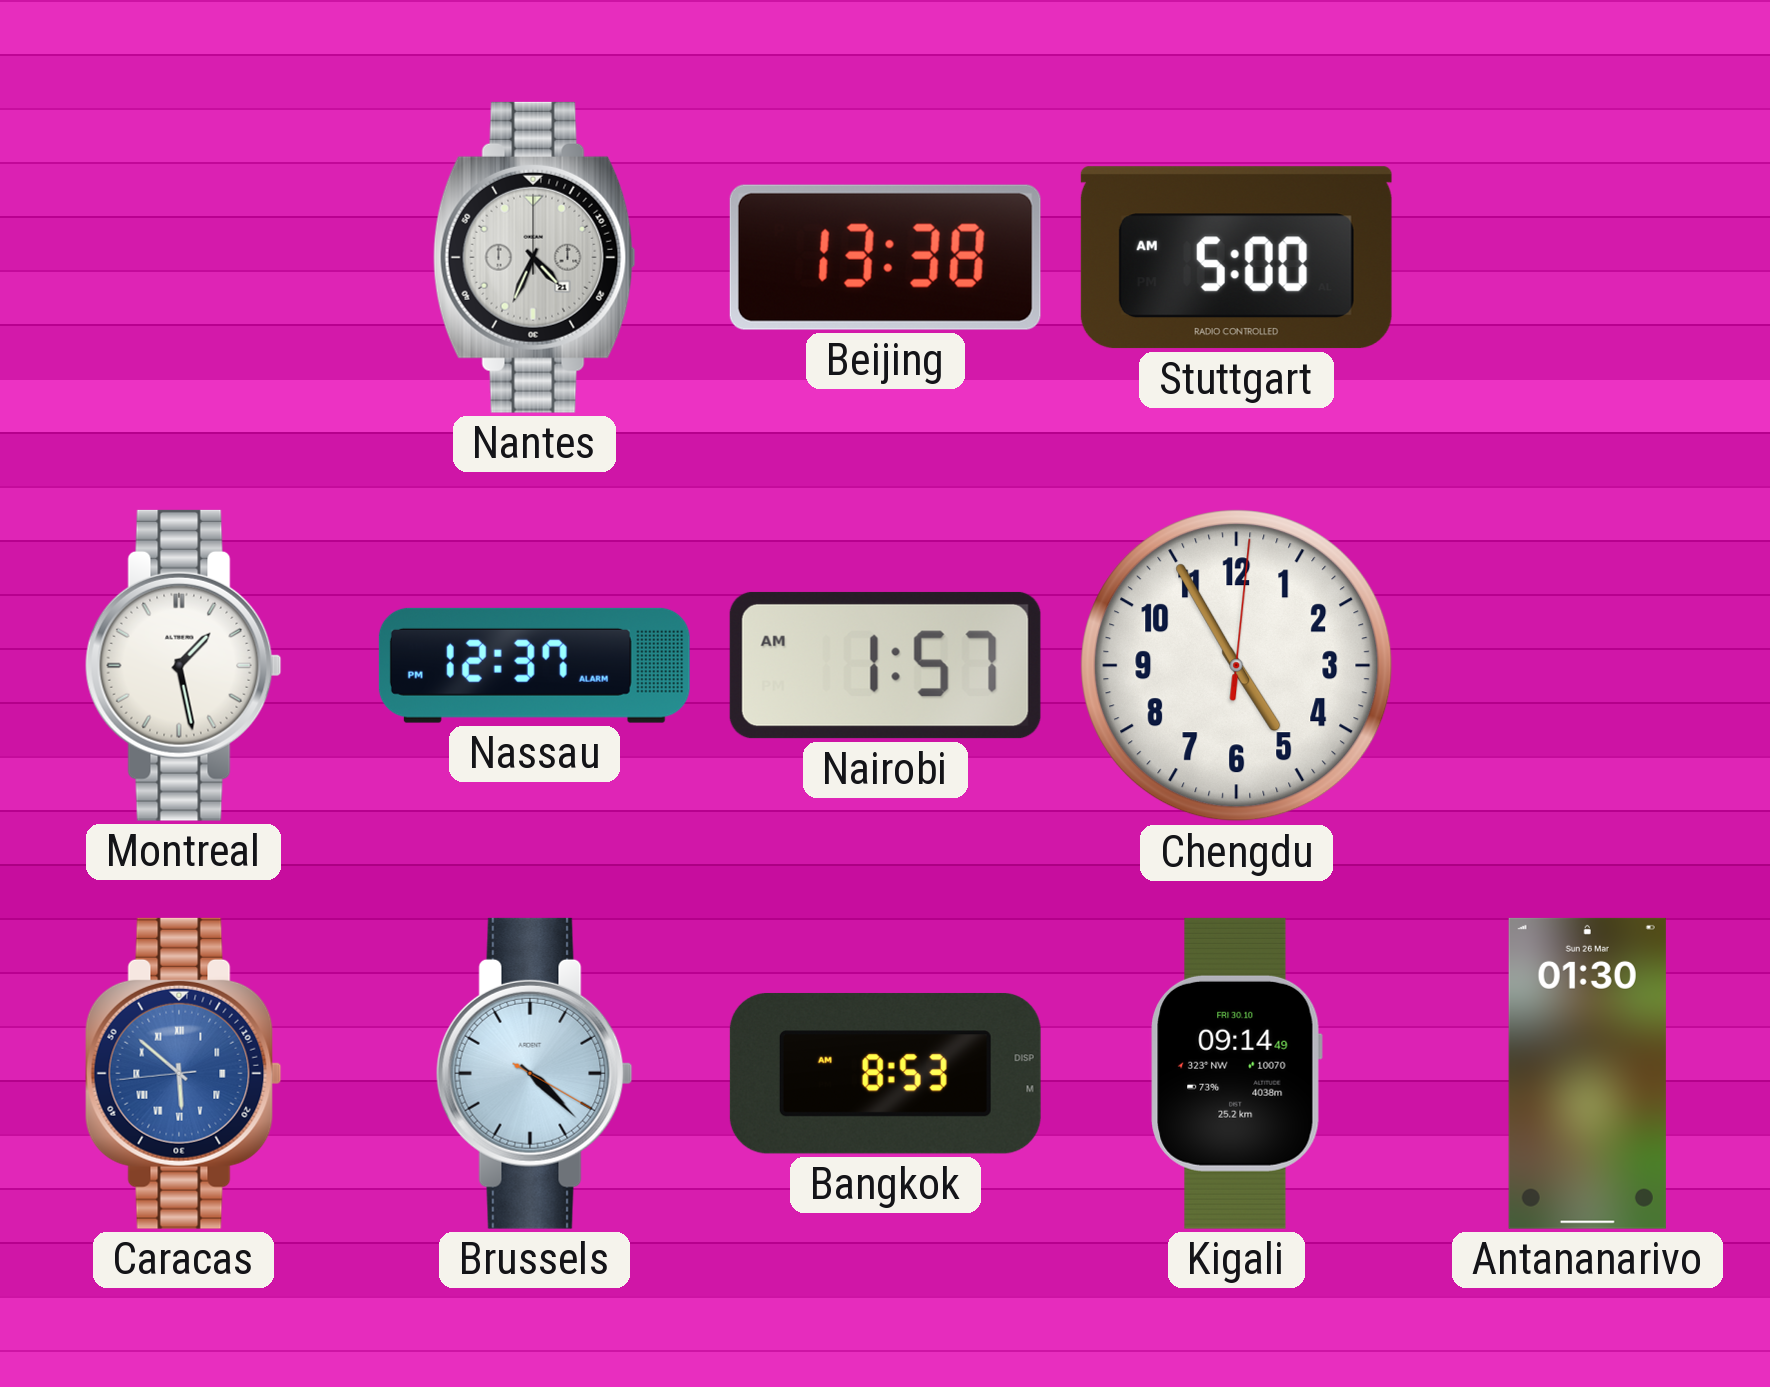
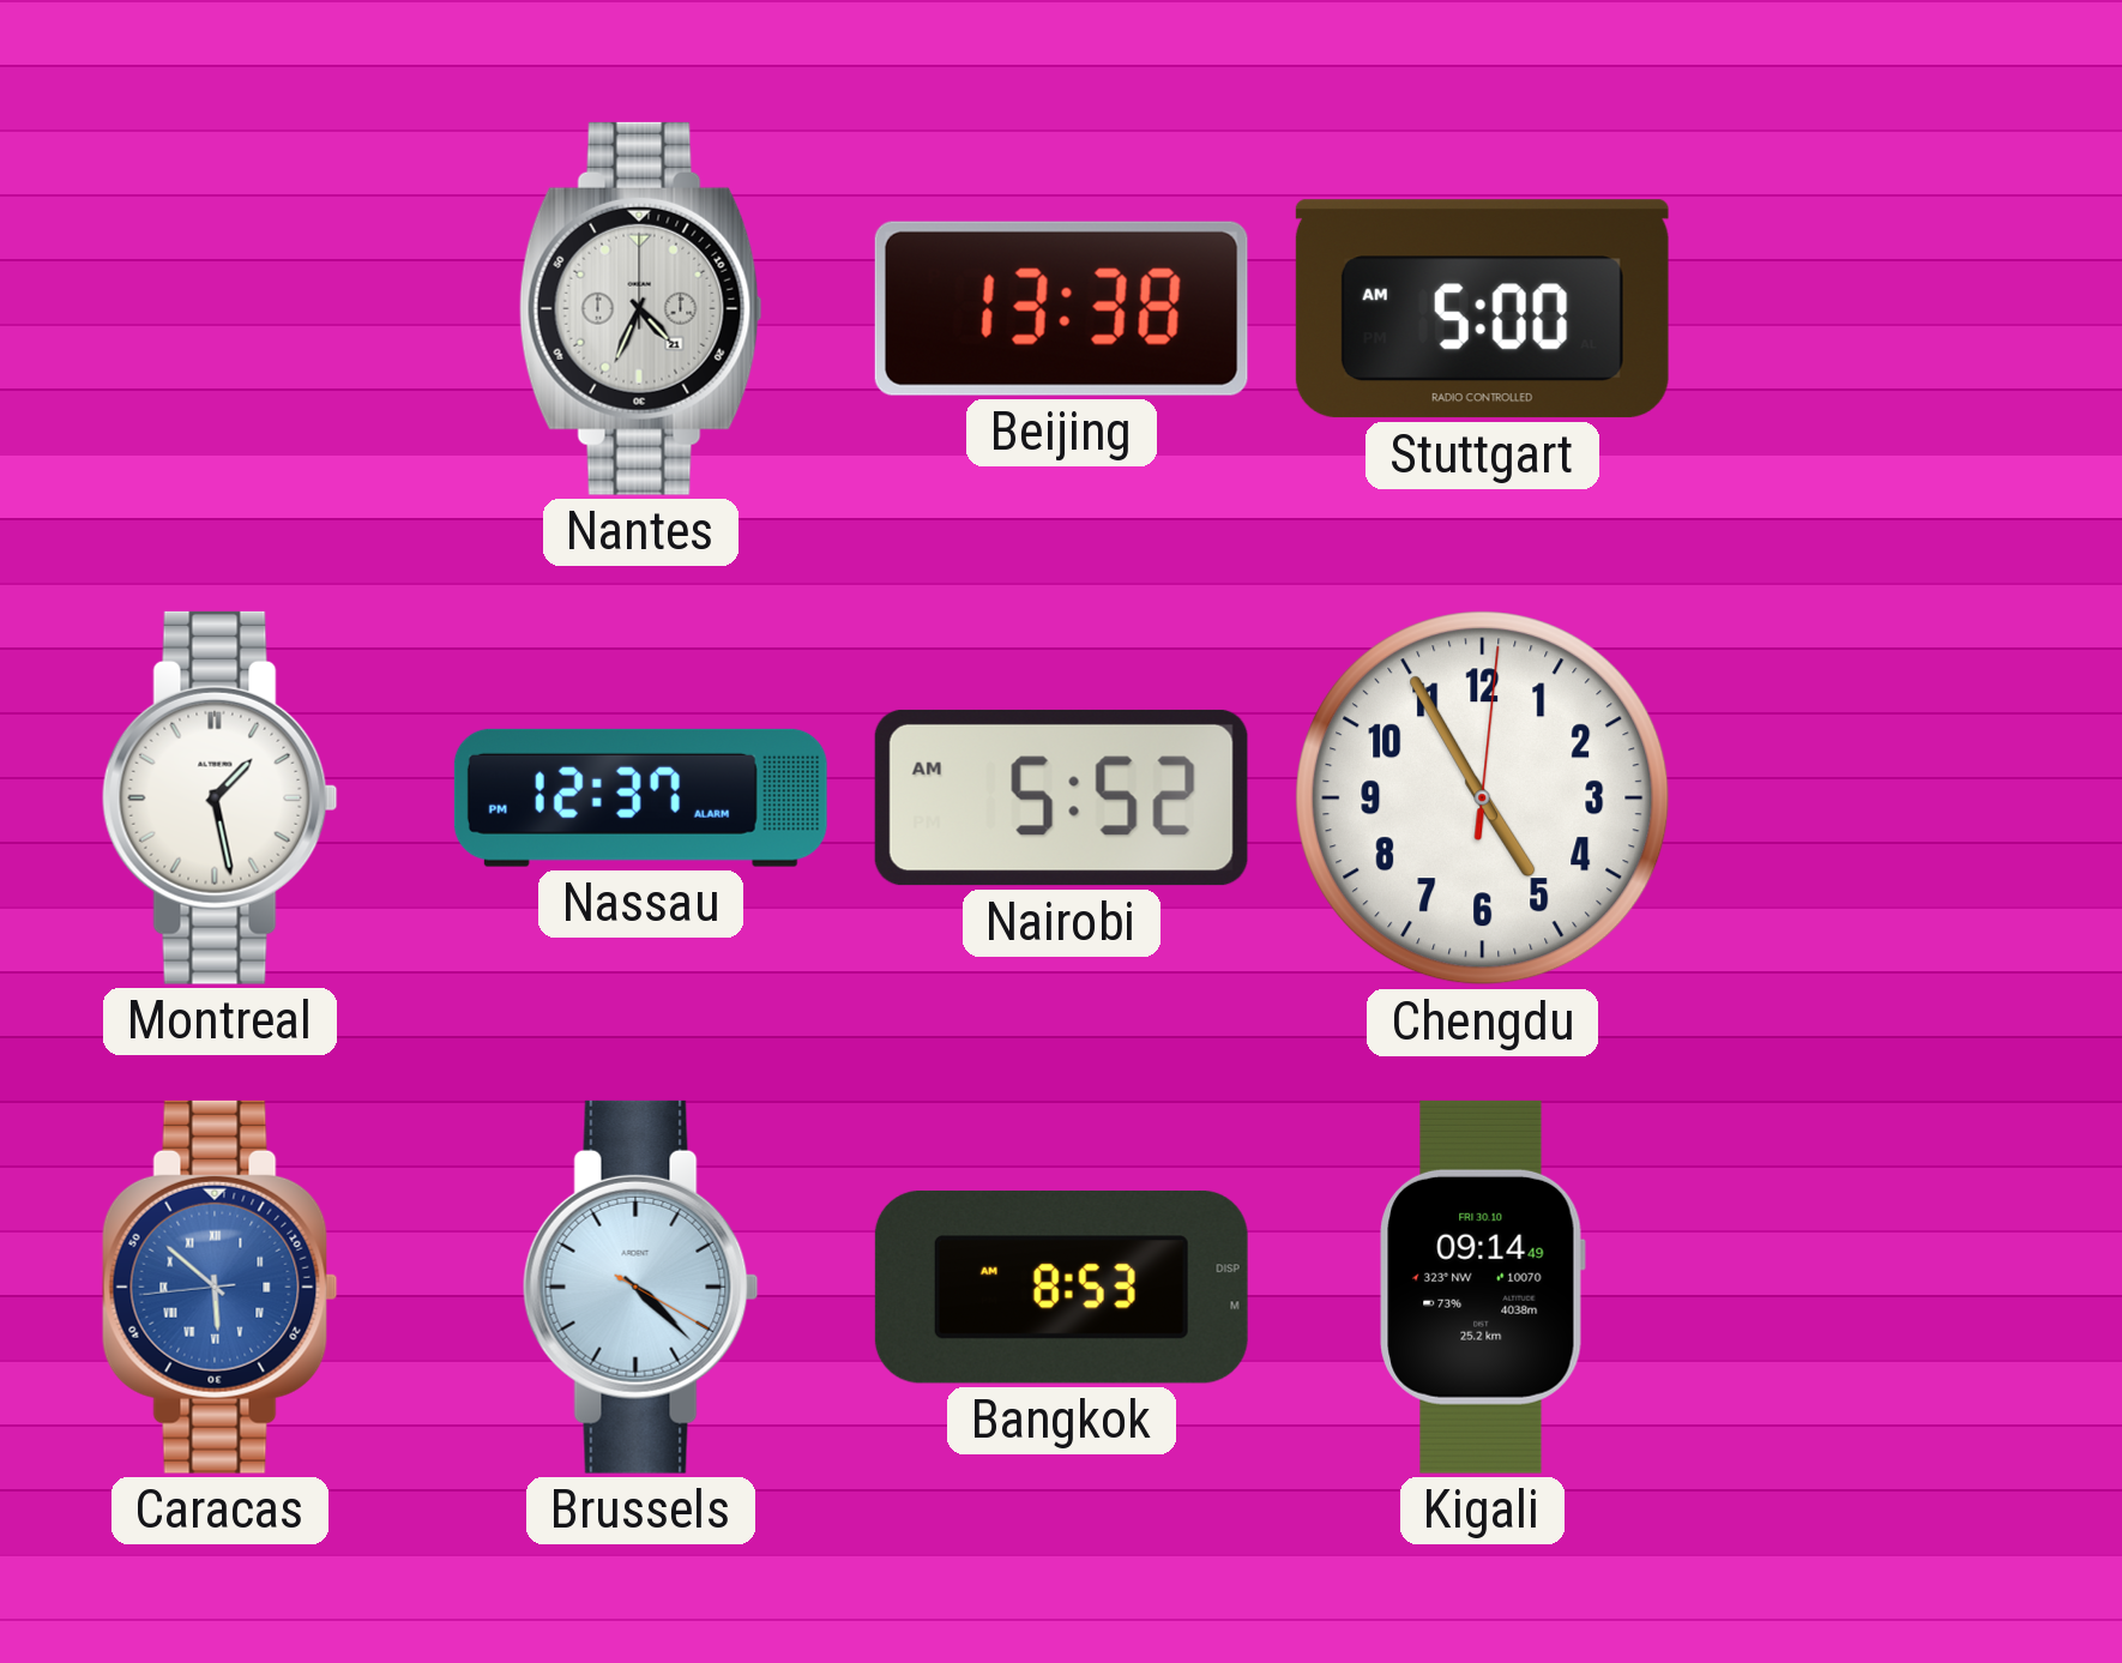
Nairobi: 1:57 -> 5:52
Antananarivo: 01:30 -> none
